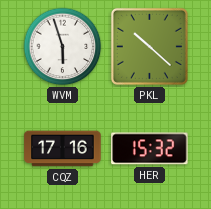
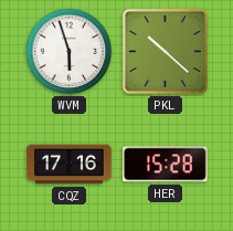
HER: 15:32 -> 15:28
